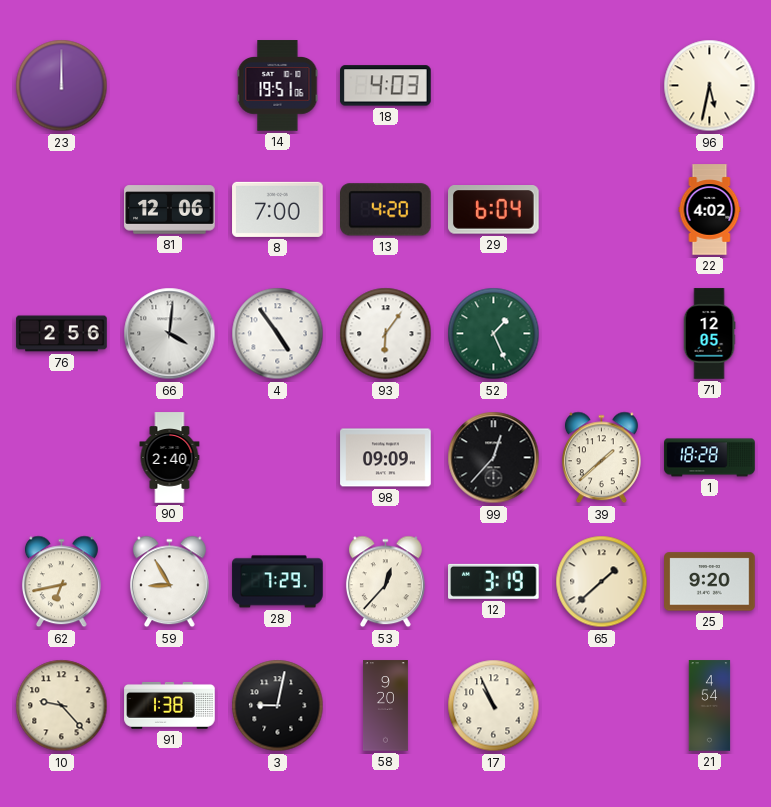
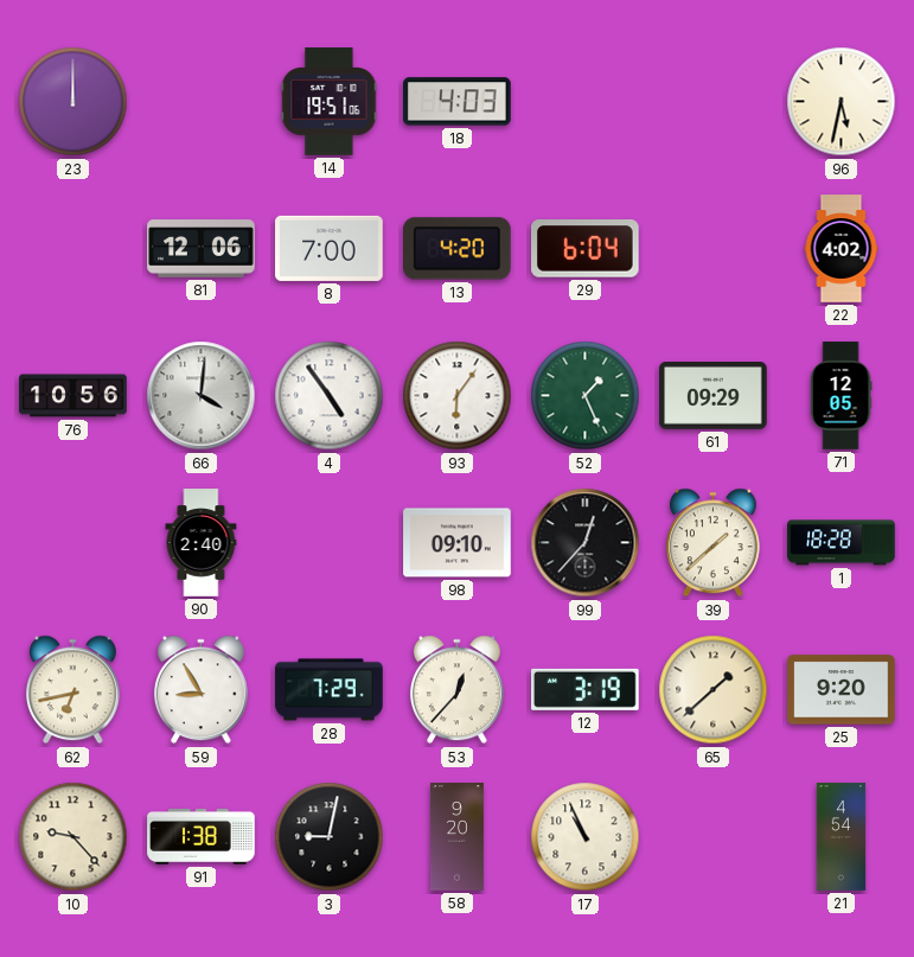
76: 2:56 -> 10:56
61: none -> 09:29
98: 09:09 -> 09:10
